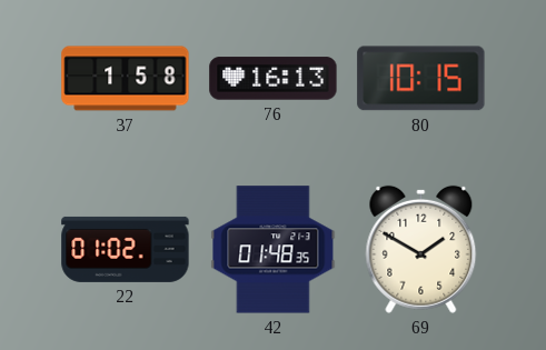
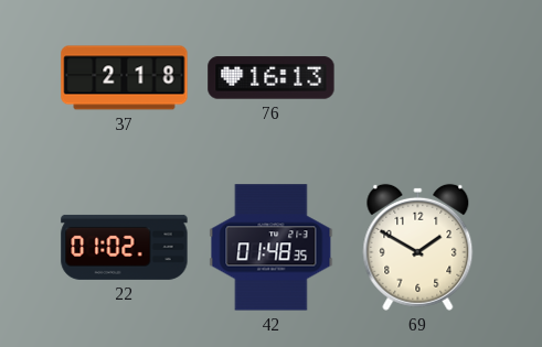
37: 1:58 -> 2:18
80: 10:15 -> none
